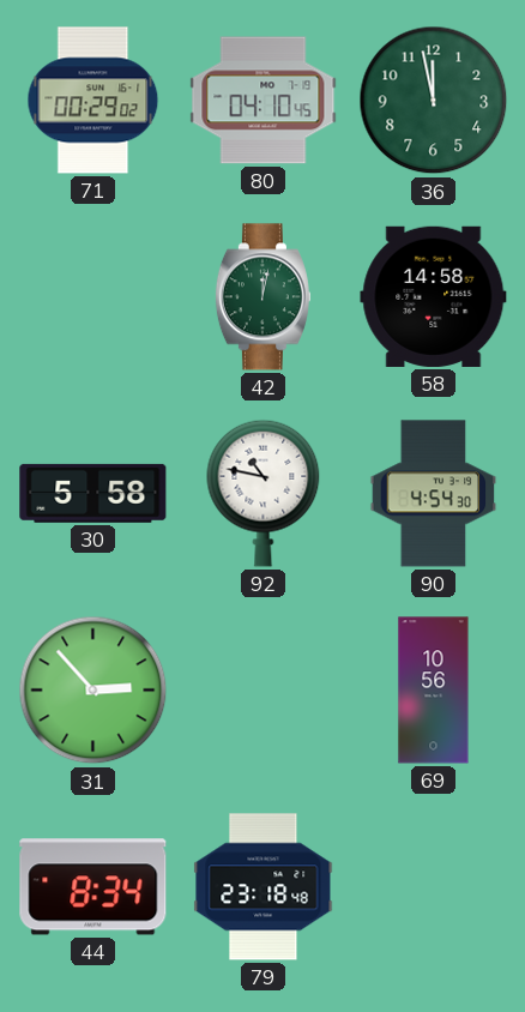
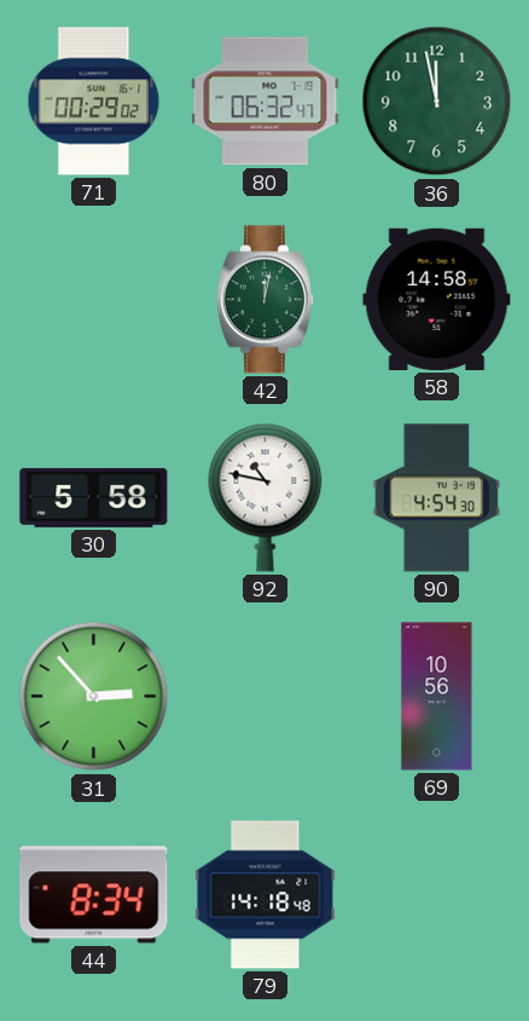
80: 04:10 -> 06:32
79: 23:18 -> 14:18
